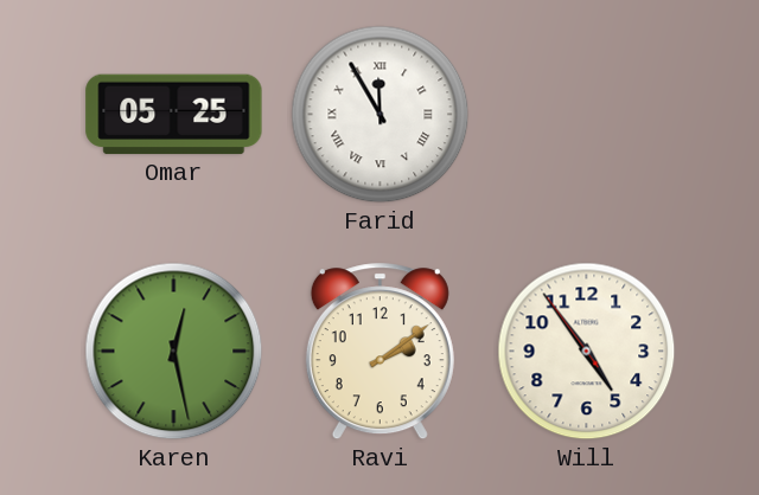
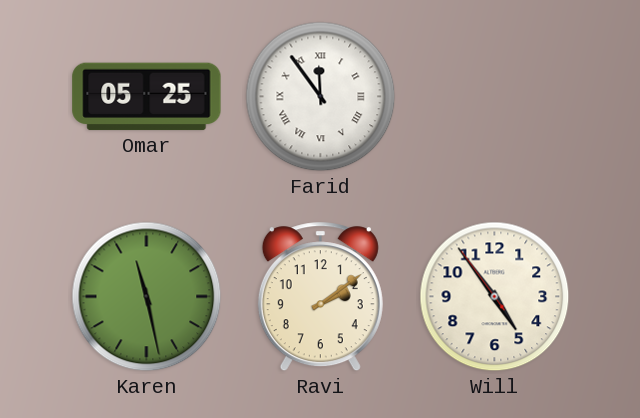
Farid: 11:55 -> 11:54
Karen: 12:28 -> 11:28
